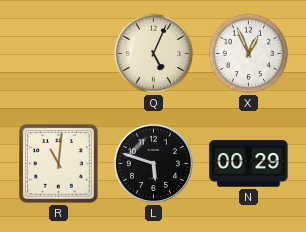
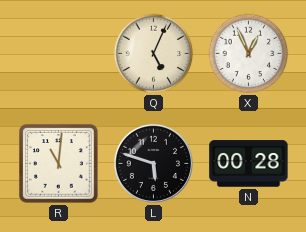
N: 00:29 -> 00:28
